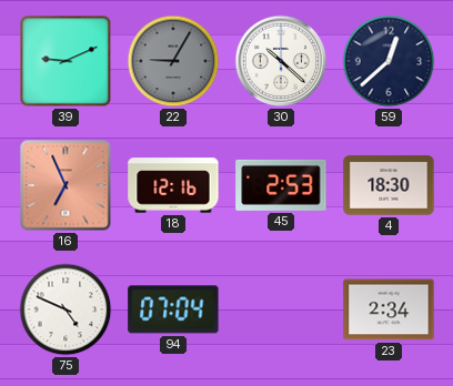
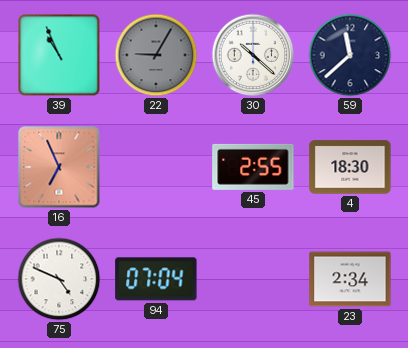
39: 9:11 -> 10:56
59: 12:38 -> 11:38
18: 12:16 -> none
45: 2:53 -> 2:55
